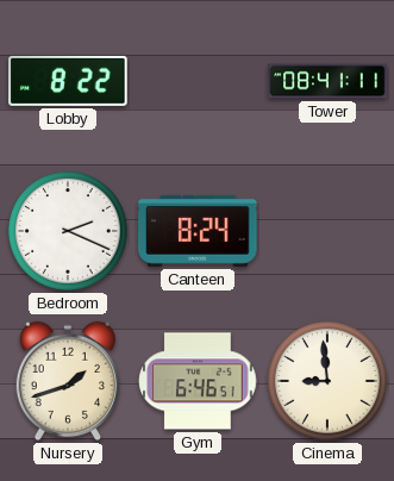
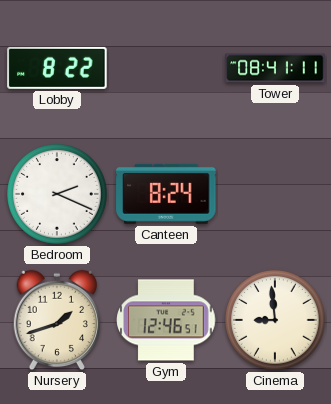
Gym: 6:46 -> 12:46
